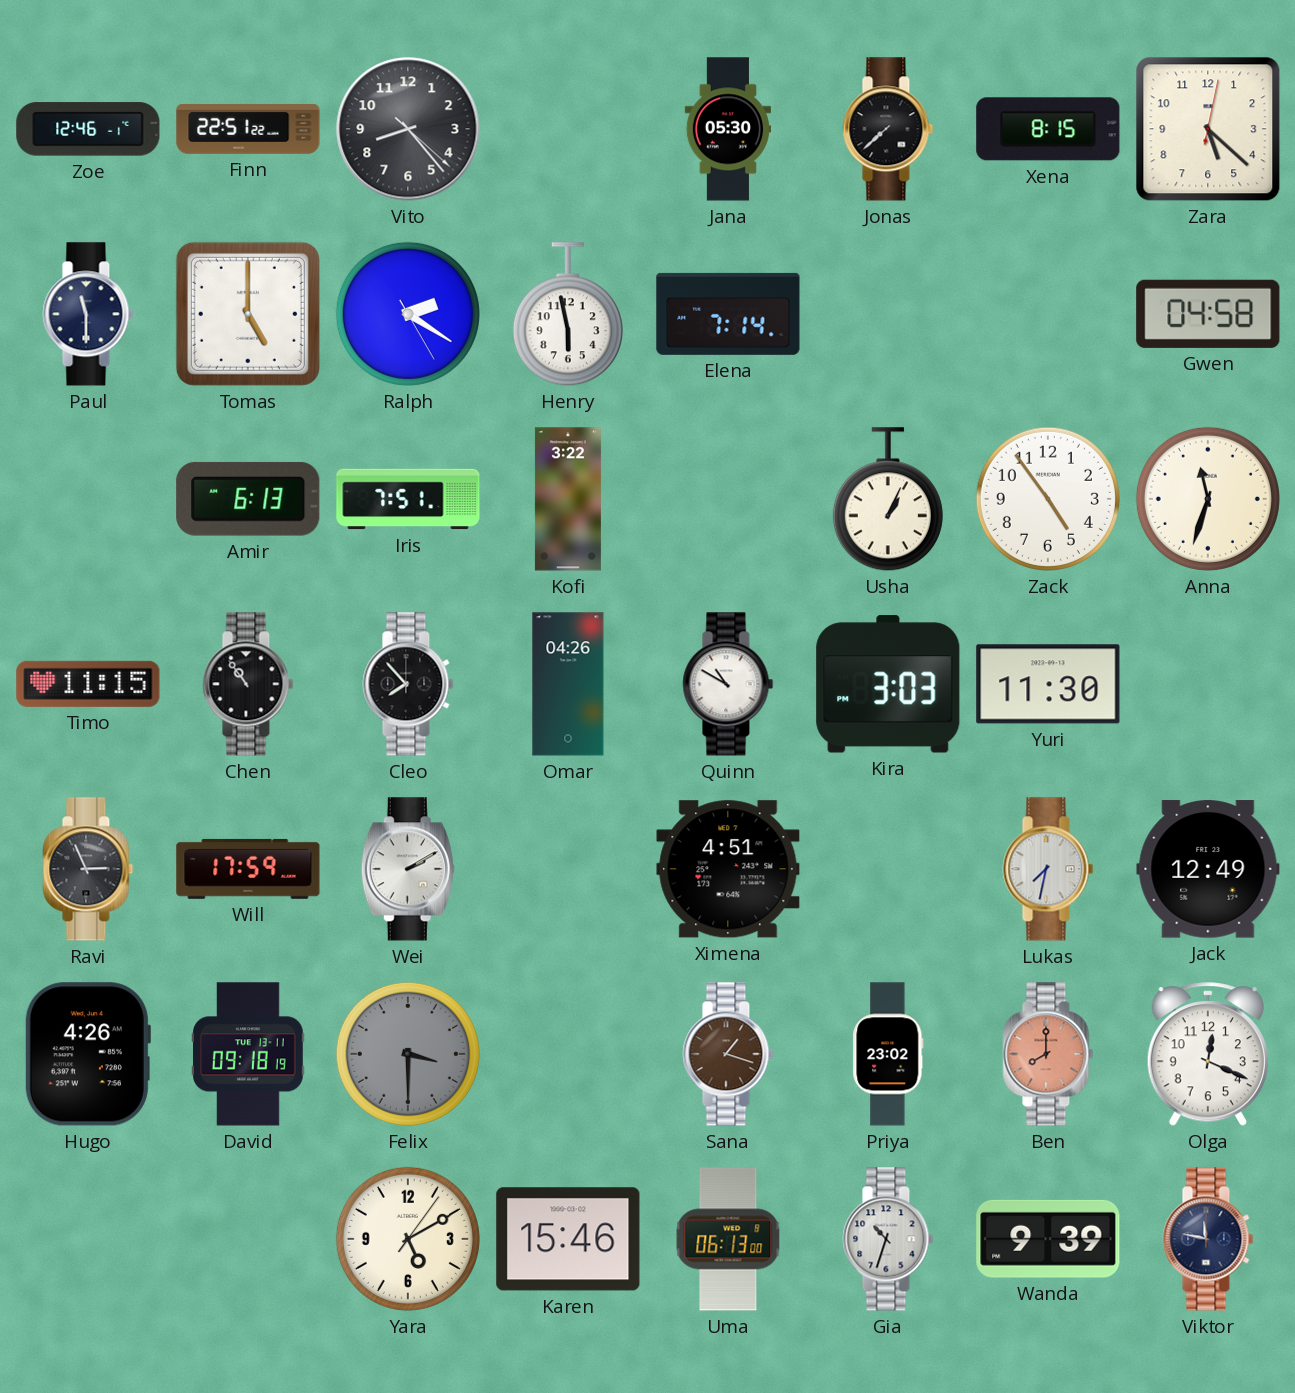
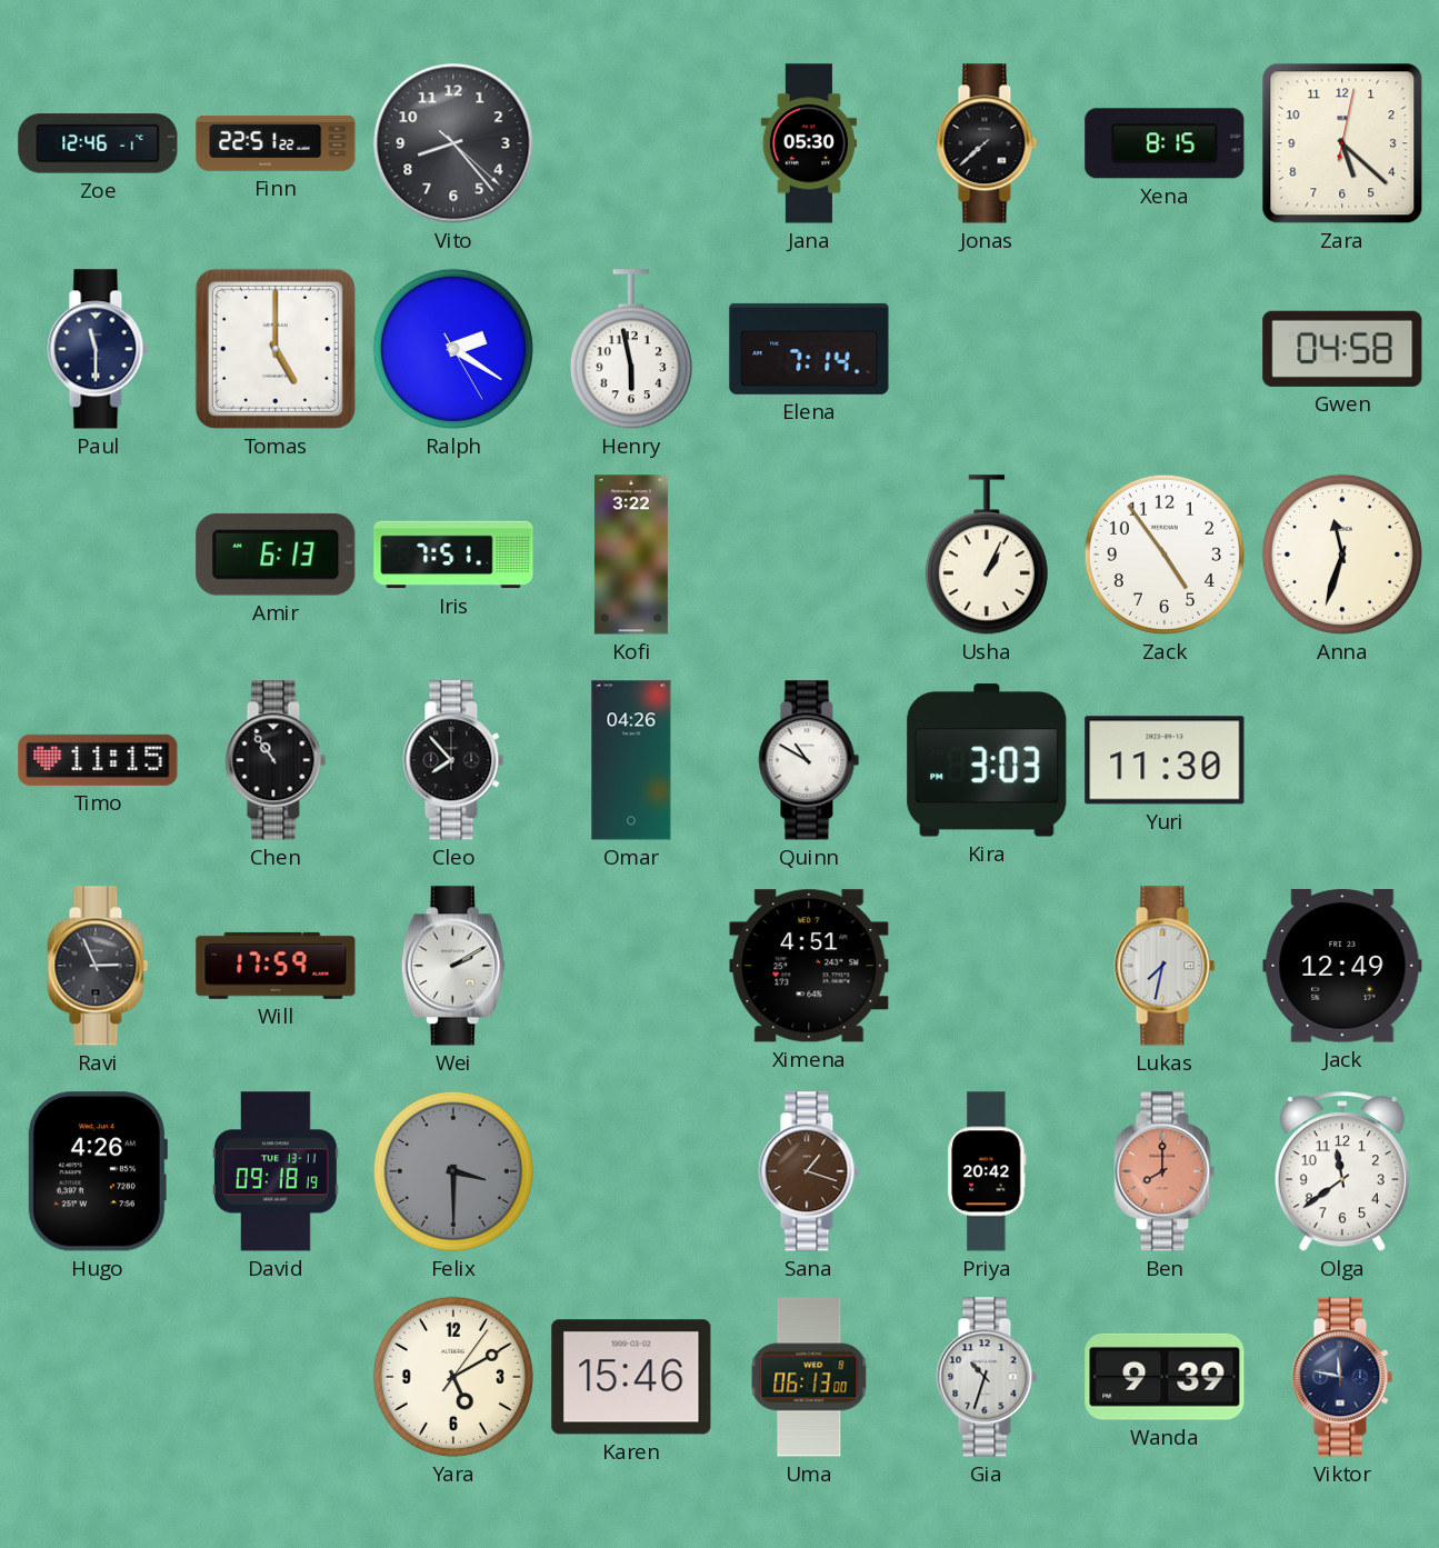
Priya: 23:02 -> 20:42
Olga: 12:19 -> 11:39
